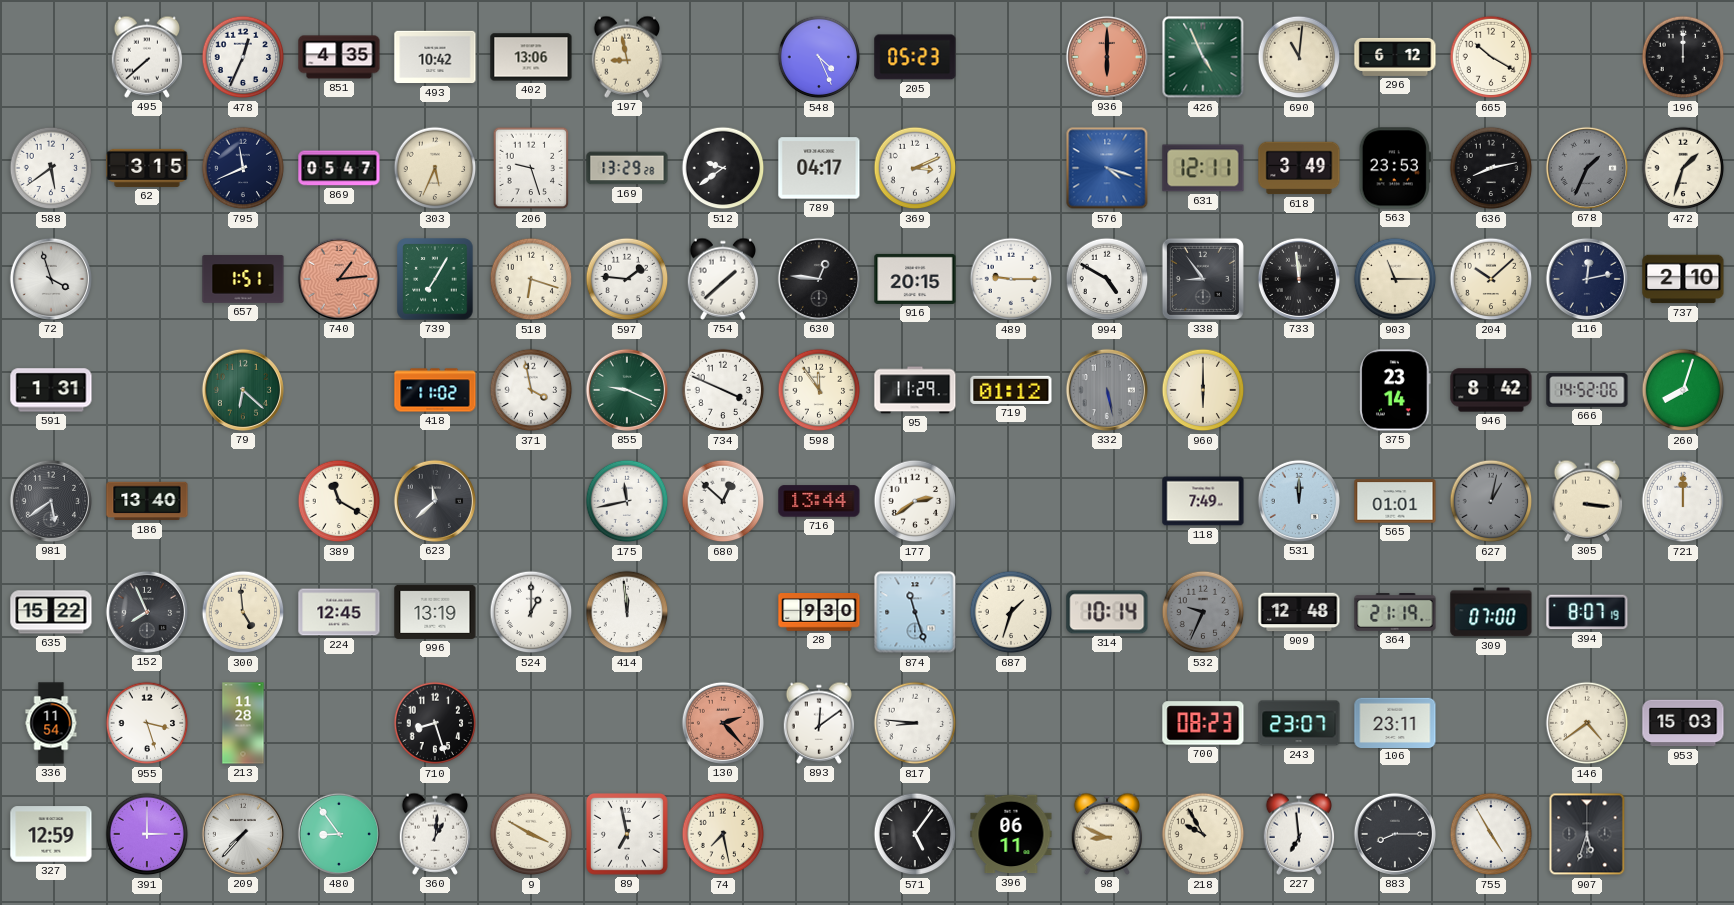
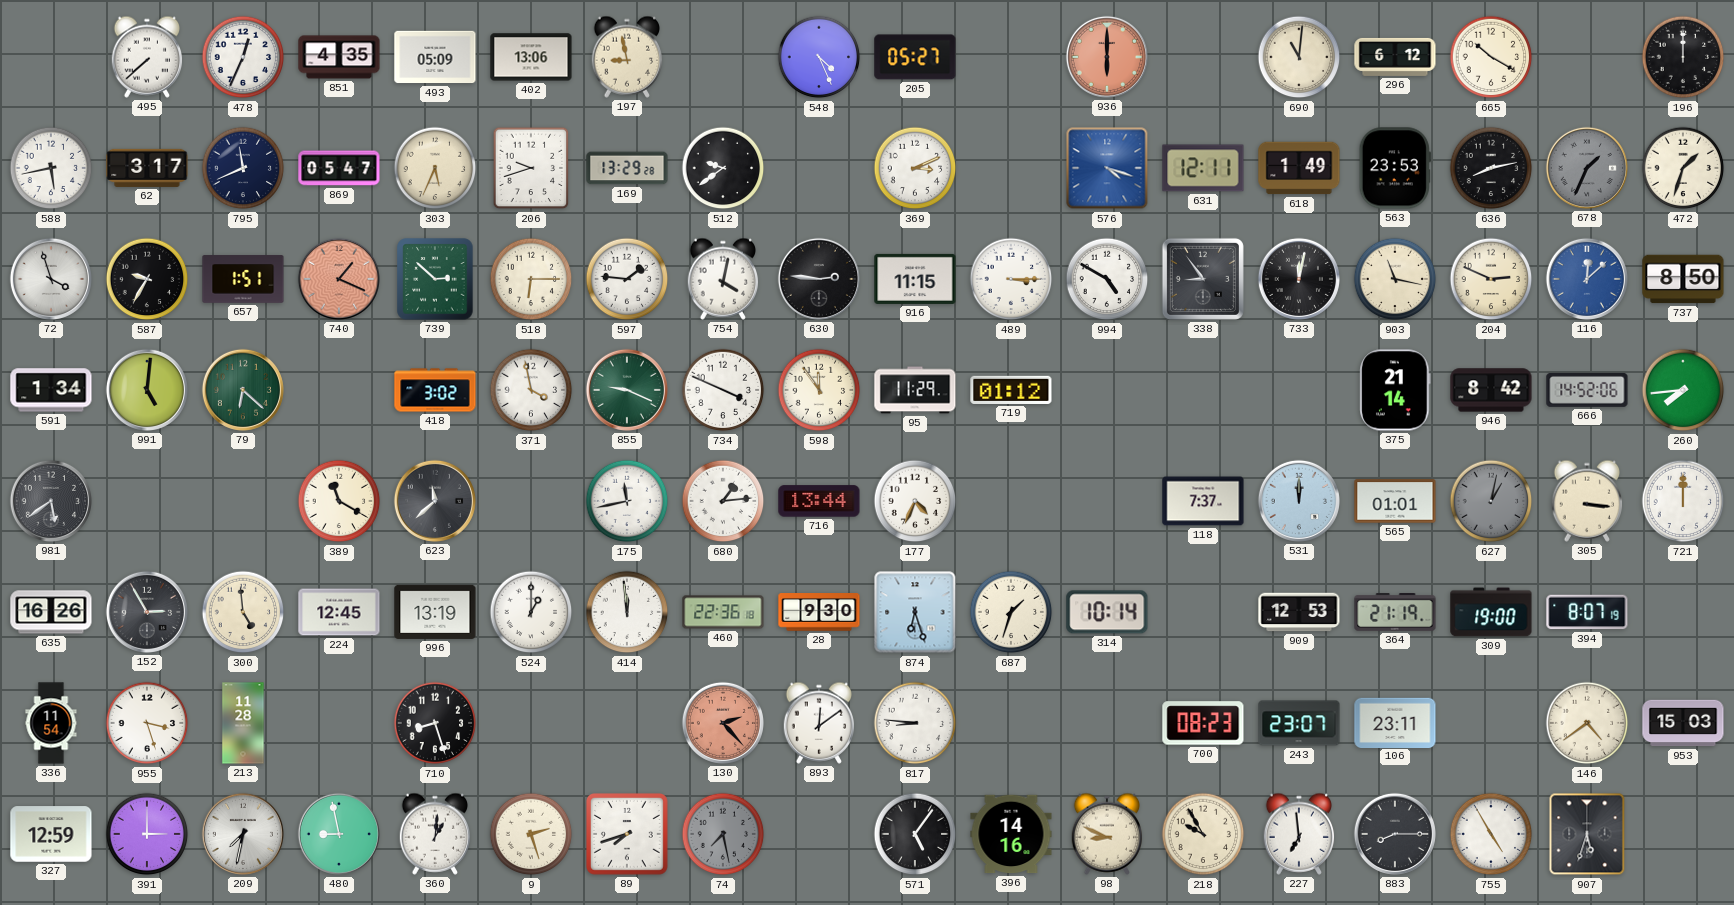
493: 10:42 -> 05:09
205: 05:23 -> 05:27
426: 4:56 -> none
588: 5:39 -> 5:43
62: 3:15 -> 3:17
206: 9:27 -> 9:42
789: 04:17 -> none
618: 3:49 -> 1:49
587: none -> 9:35
740: 1:14 -> 1:19
739: 7:05 -> 2:52
518: 6:18 -> 6:15
754: 1:38 -> 4:02
630: 12:46 -> 2:46
916: 20:15 -> 11:15
489: 9:15 -> 3:15
733: 11:59 -> 12:02
903: 11:15 -> 11:17
204: 10:08 -> 2:49
116: 12:13 -> 12:08
116 dial: navy -> blue
737: 2:10 -> 8:50
591: 1:31 -> 1:34
991: none -> 5:01
418: 11:02 -> 3:02
332: 5:28 -> none
960: 6:00 -> none
375: 23:14 -> 21:14
260: 8:03 -> 7:44
186: 13:40 -> none
680: 12:52 -> 1:14
177: 2:39 -> 4:34
118: 7:49 -> 7:37
635: 15:22 -> 16:26
152: 7:56 -> 2:55
460: none -> 22:36
874: 11:27 -> 6:27
532: 9:34 -> none
909: 12:48 -> 12:53
309: 07:00 -> 19:00
209: 7:37 -> 7:32
480: 8:54 -> 8:58
9: 3:50 -> 2:27
89: 6:58 -> 7:42
74 dial: cream -> grey
396: 06:11 -> 14:16
